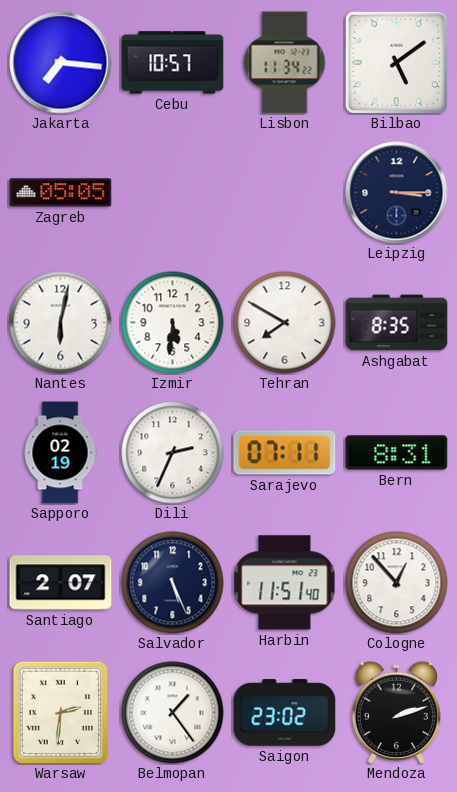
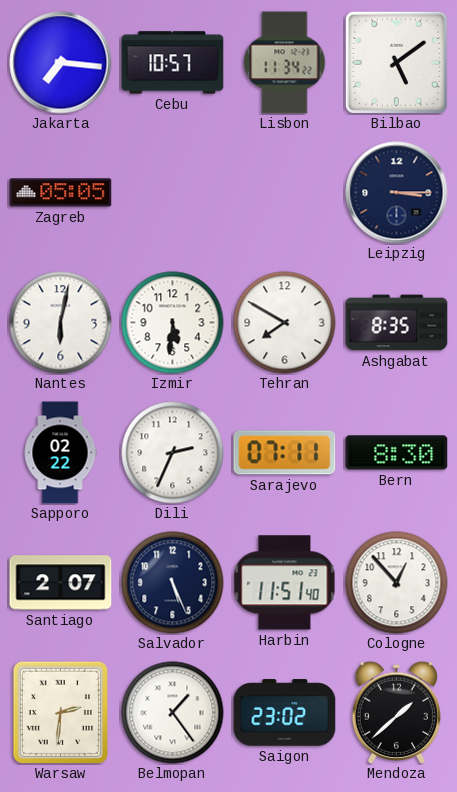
Sapporo: 02:19 -> 02:22
Bern: 8:31 -> 8:30
Mendoza: 2:12 -> 1:38
